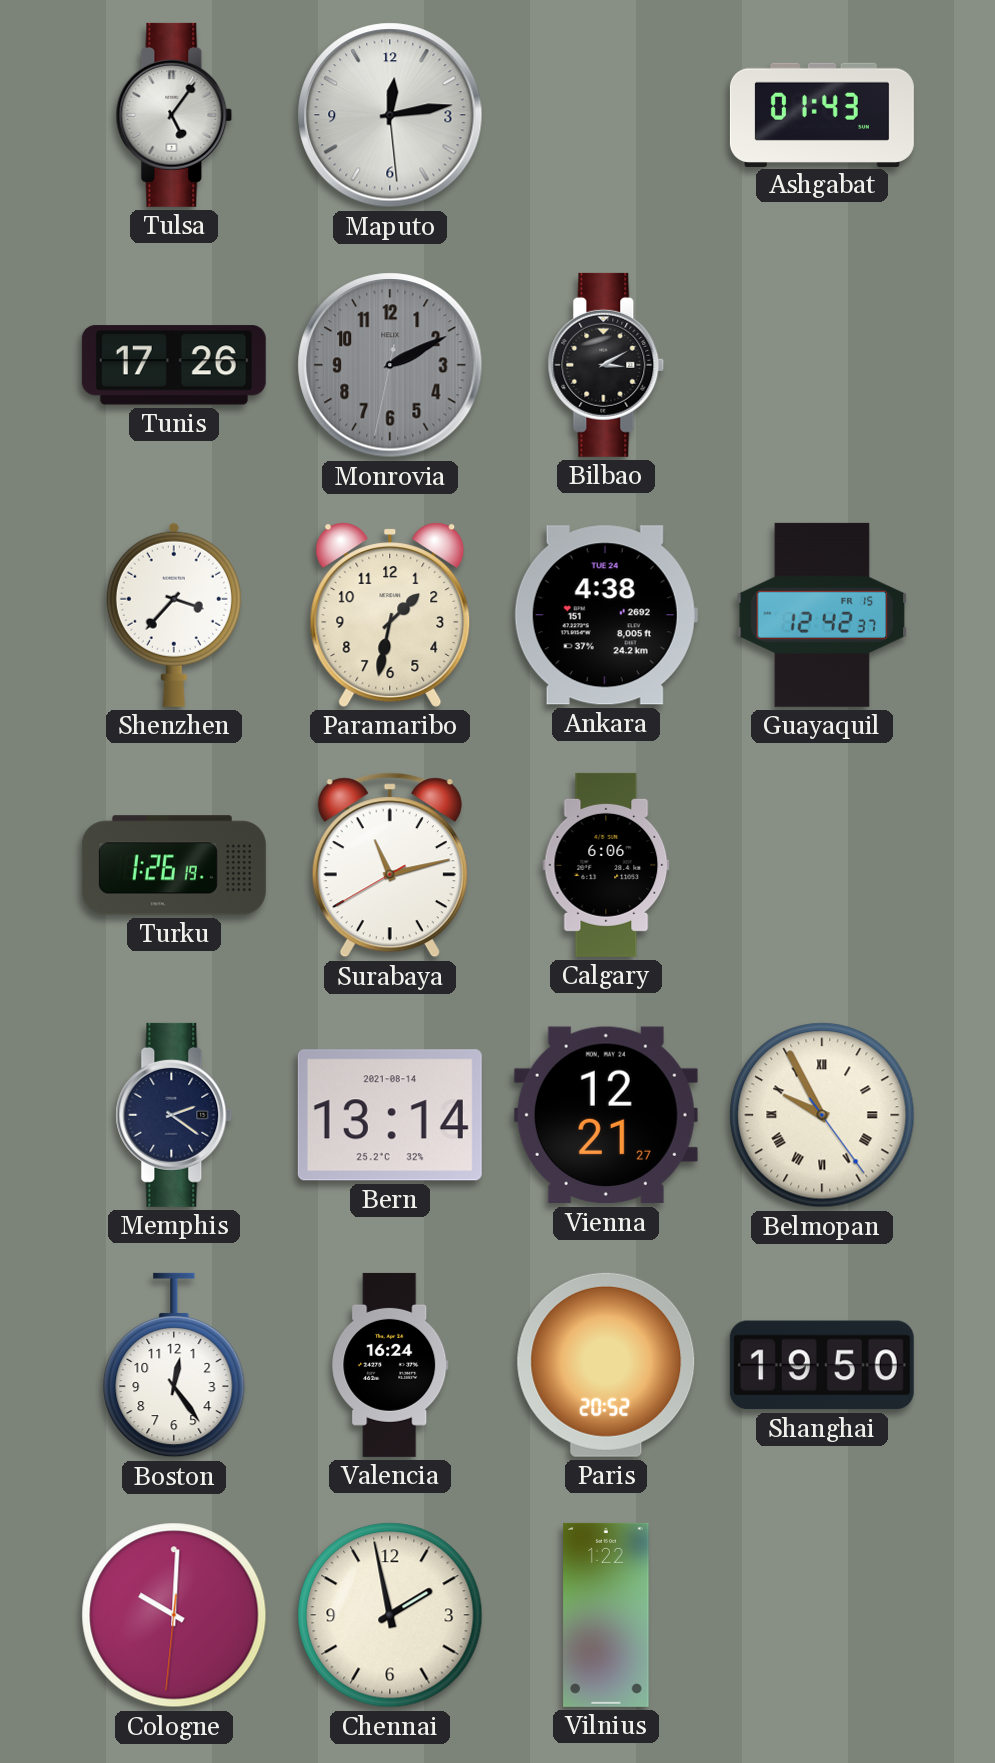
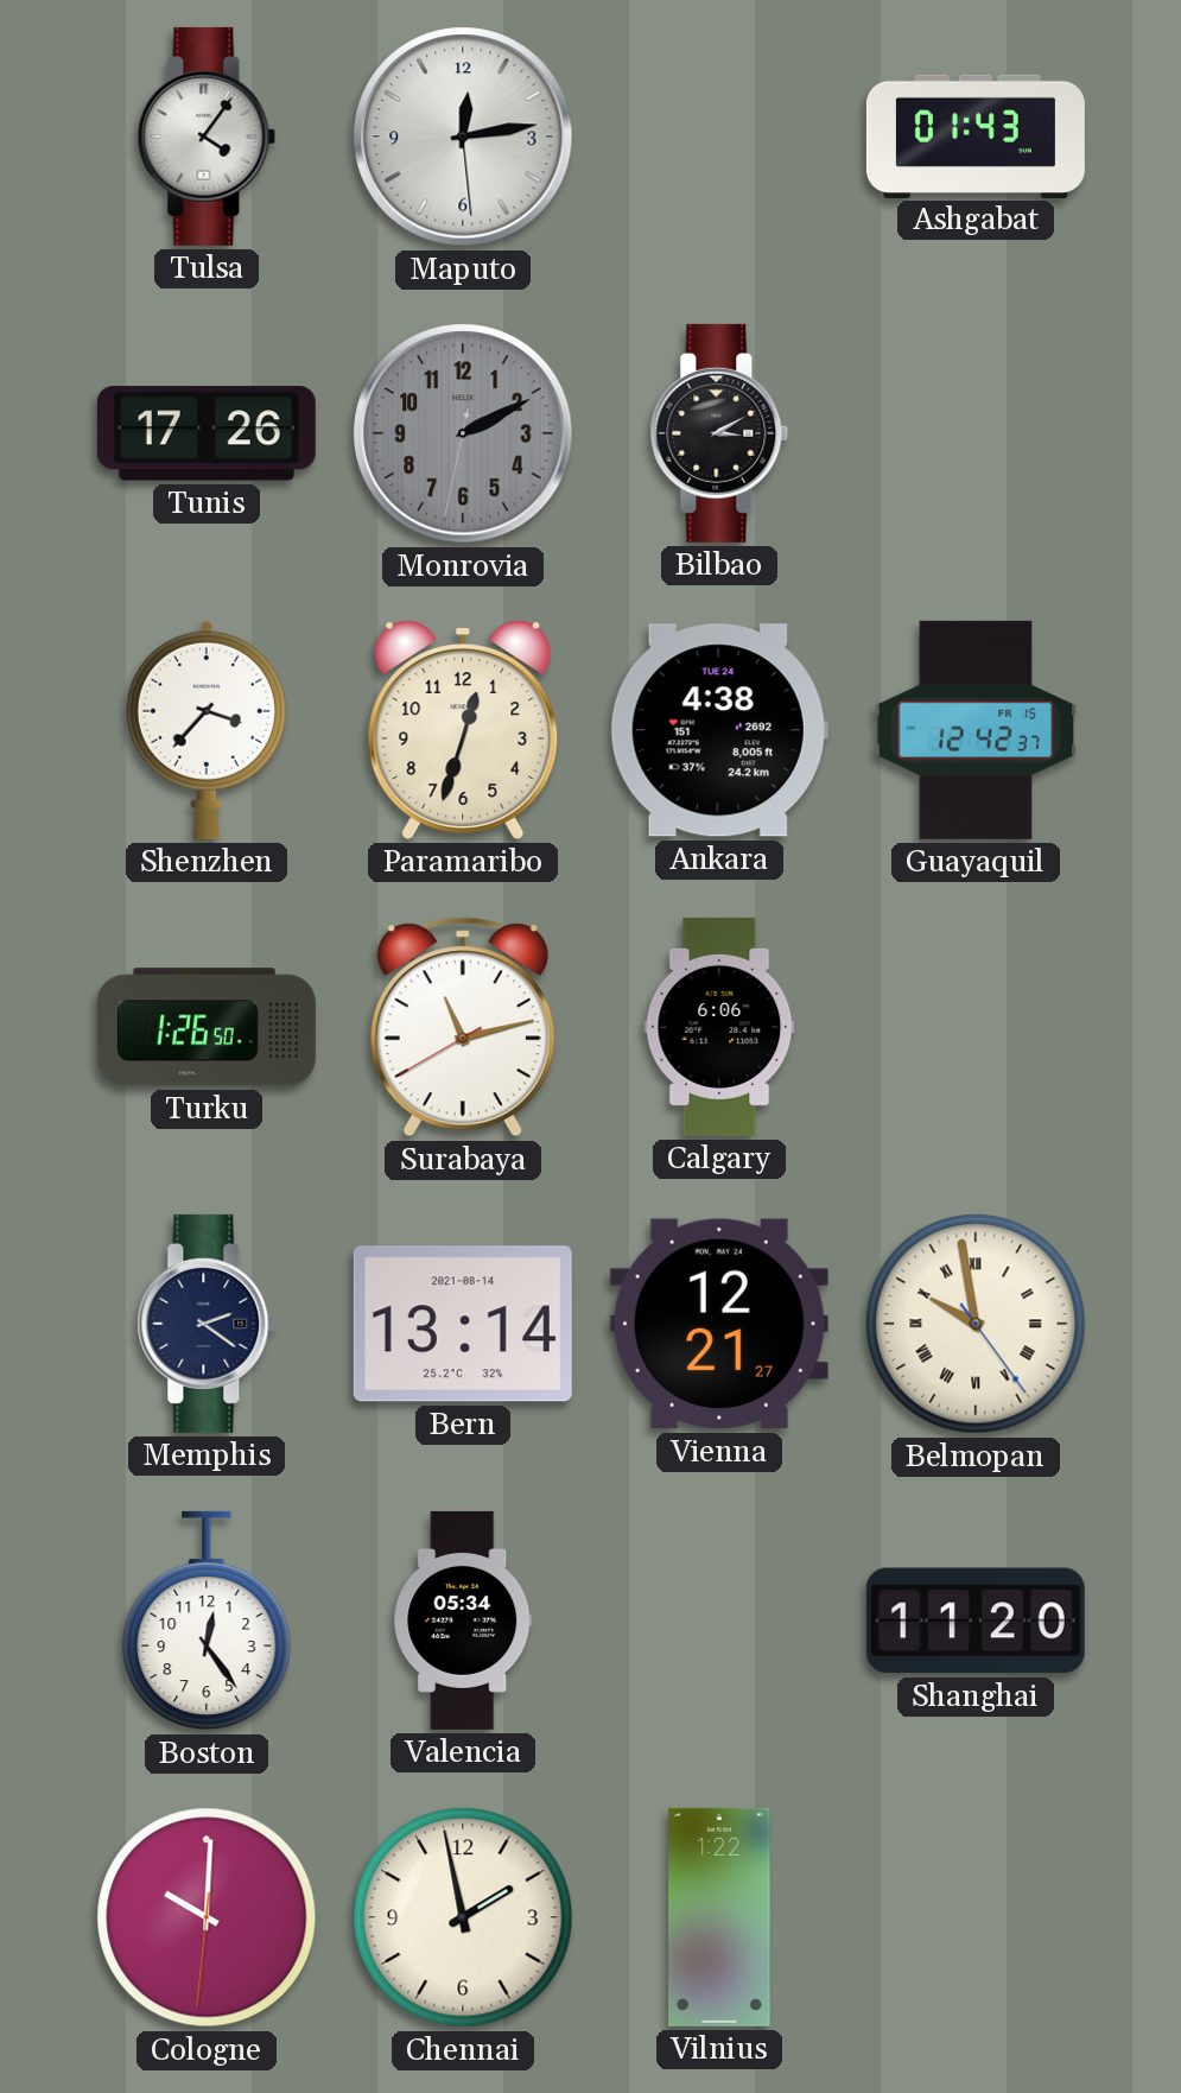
Tulsa: 5:06 -> 4:06
Paramaribo: 1:32 -> 12:33
Turku: 1:26:19 -> 1:26:50
Belmopan: 9:55 -> 9:58
Valencia: 16:24 -> 05:34
Paris: 20:52 -> none
Shanghai: 19:50 -> 11:20
